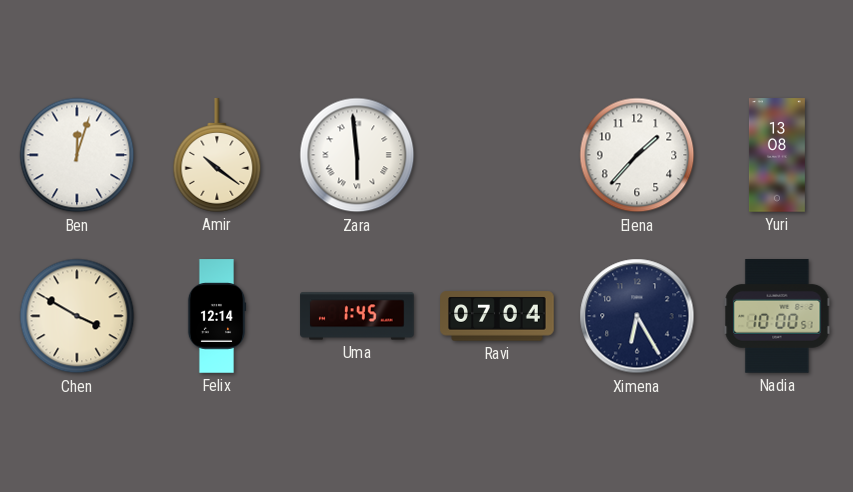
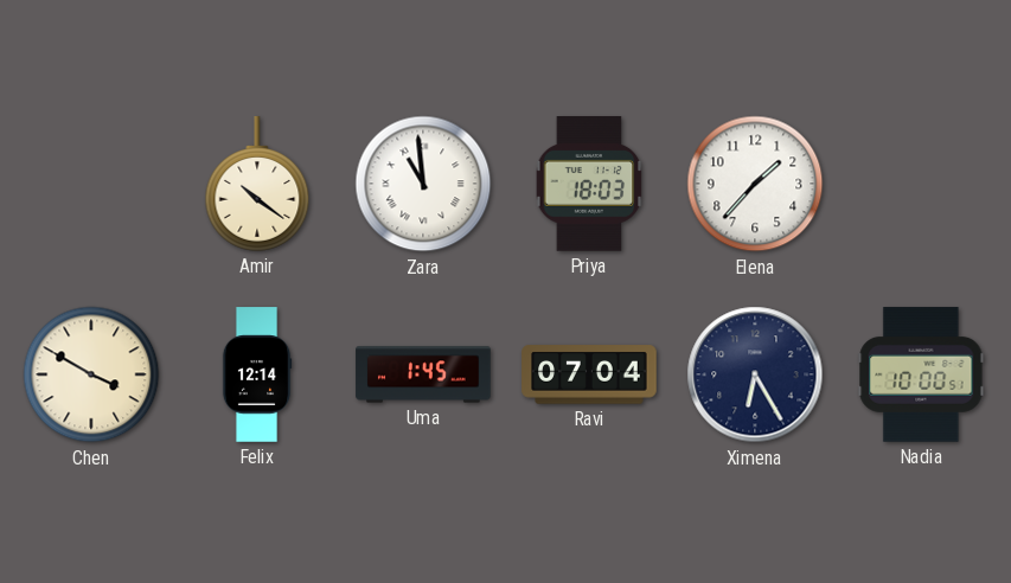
Ben: 12:03 -> none
Zara: 5:59 -> 10:59
Priya: none -> 18:03
Yuri: 13:08 -> none
